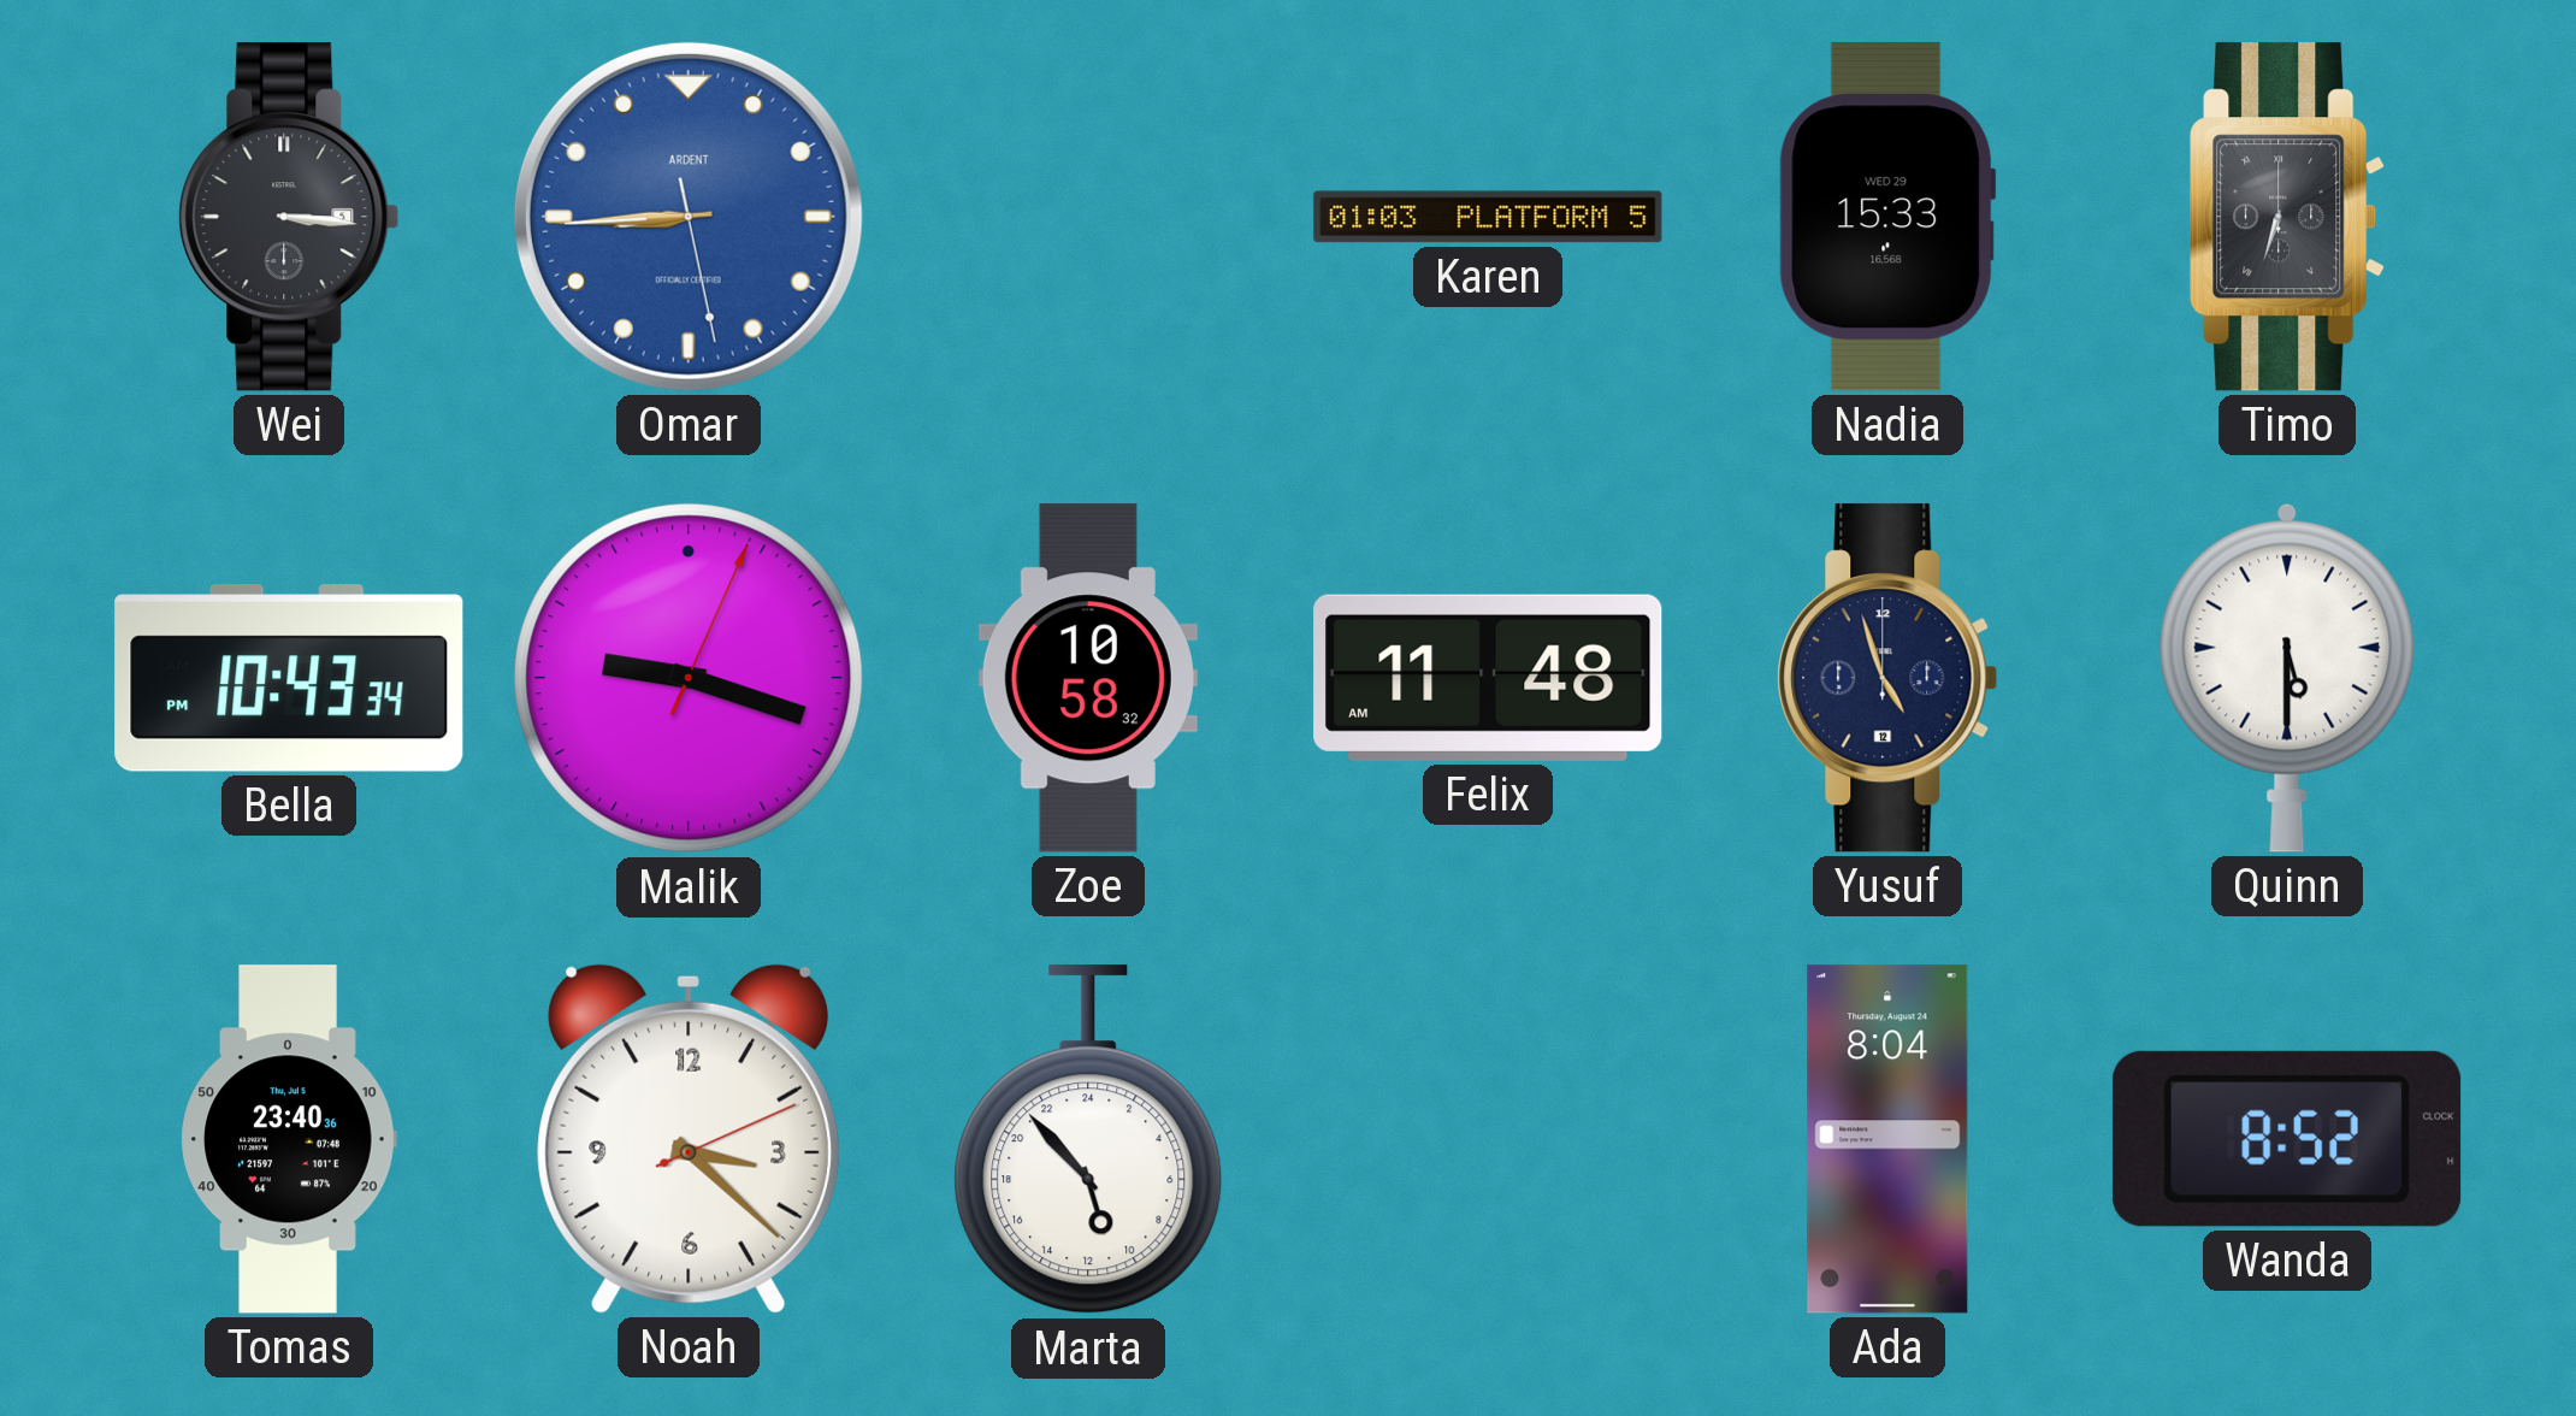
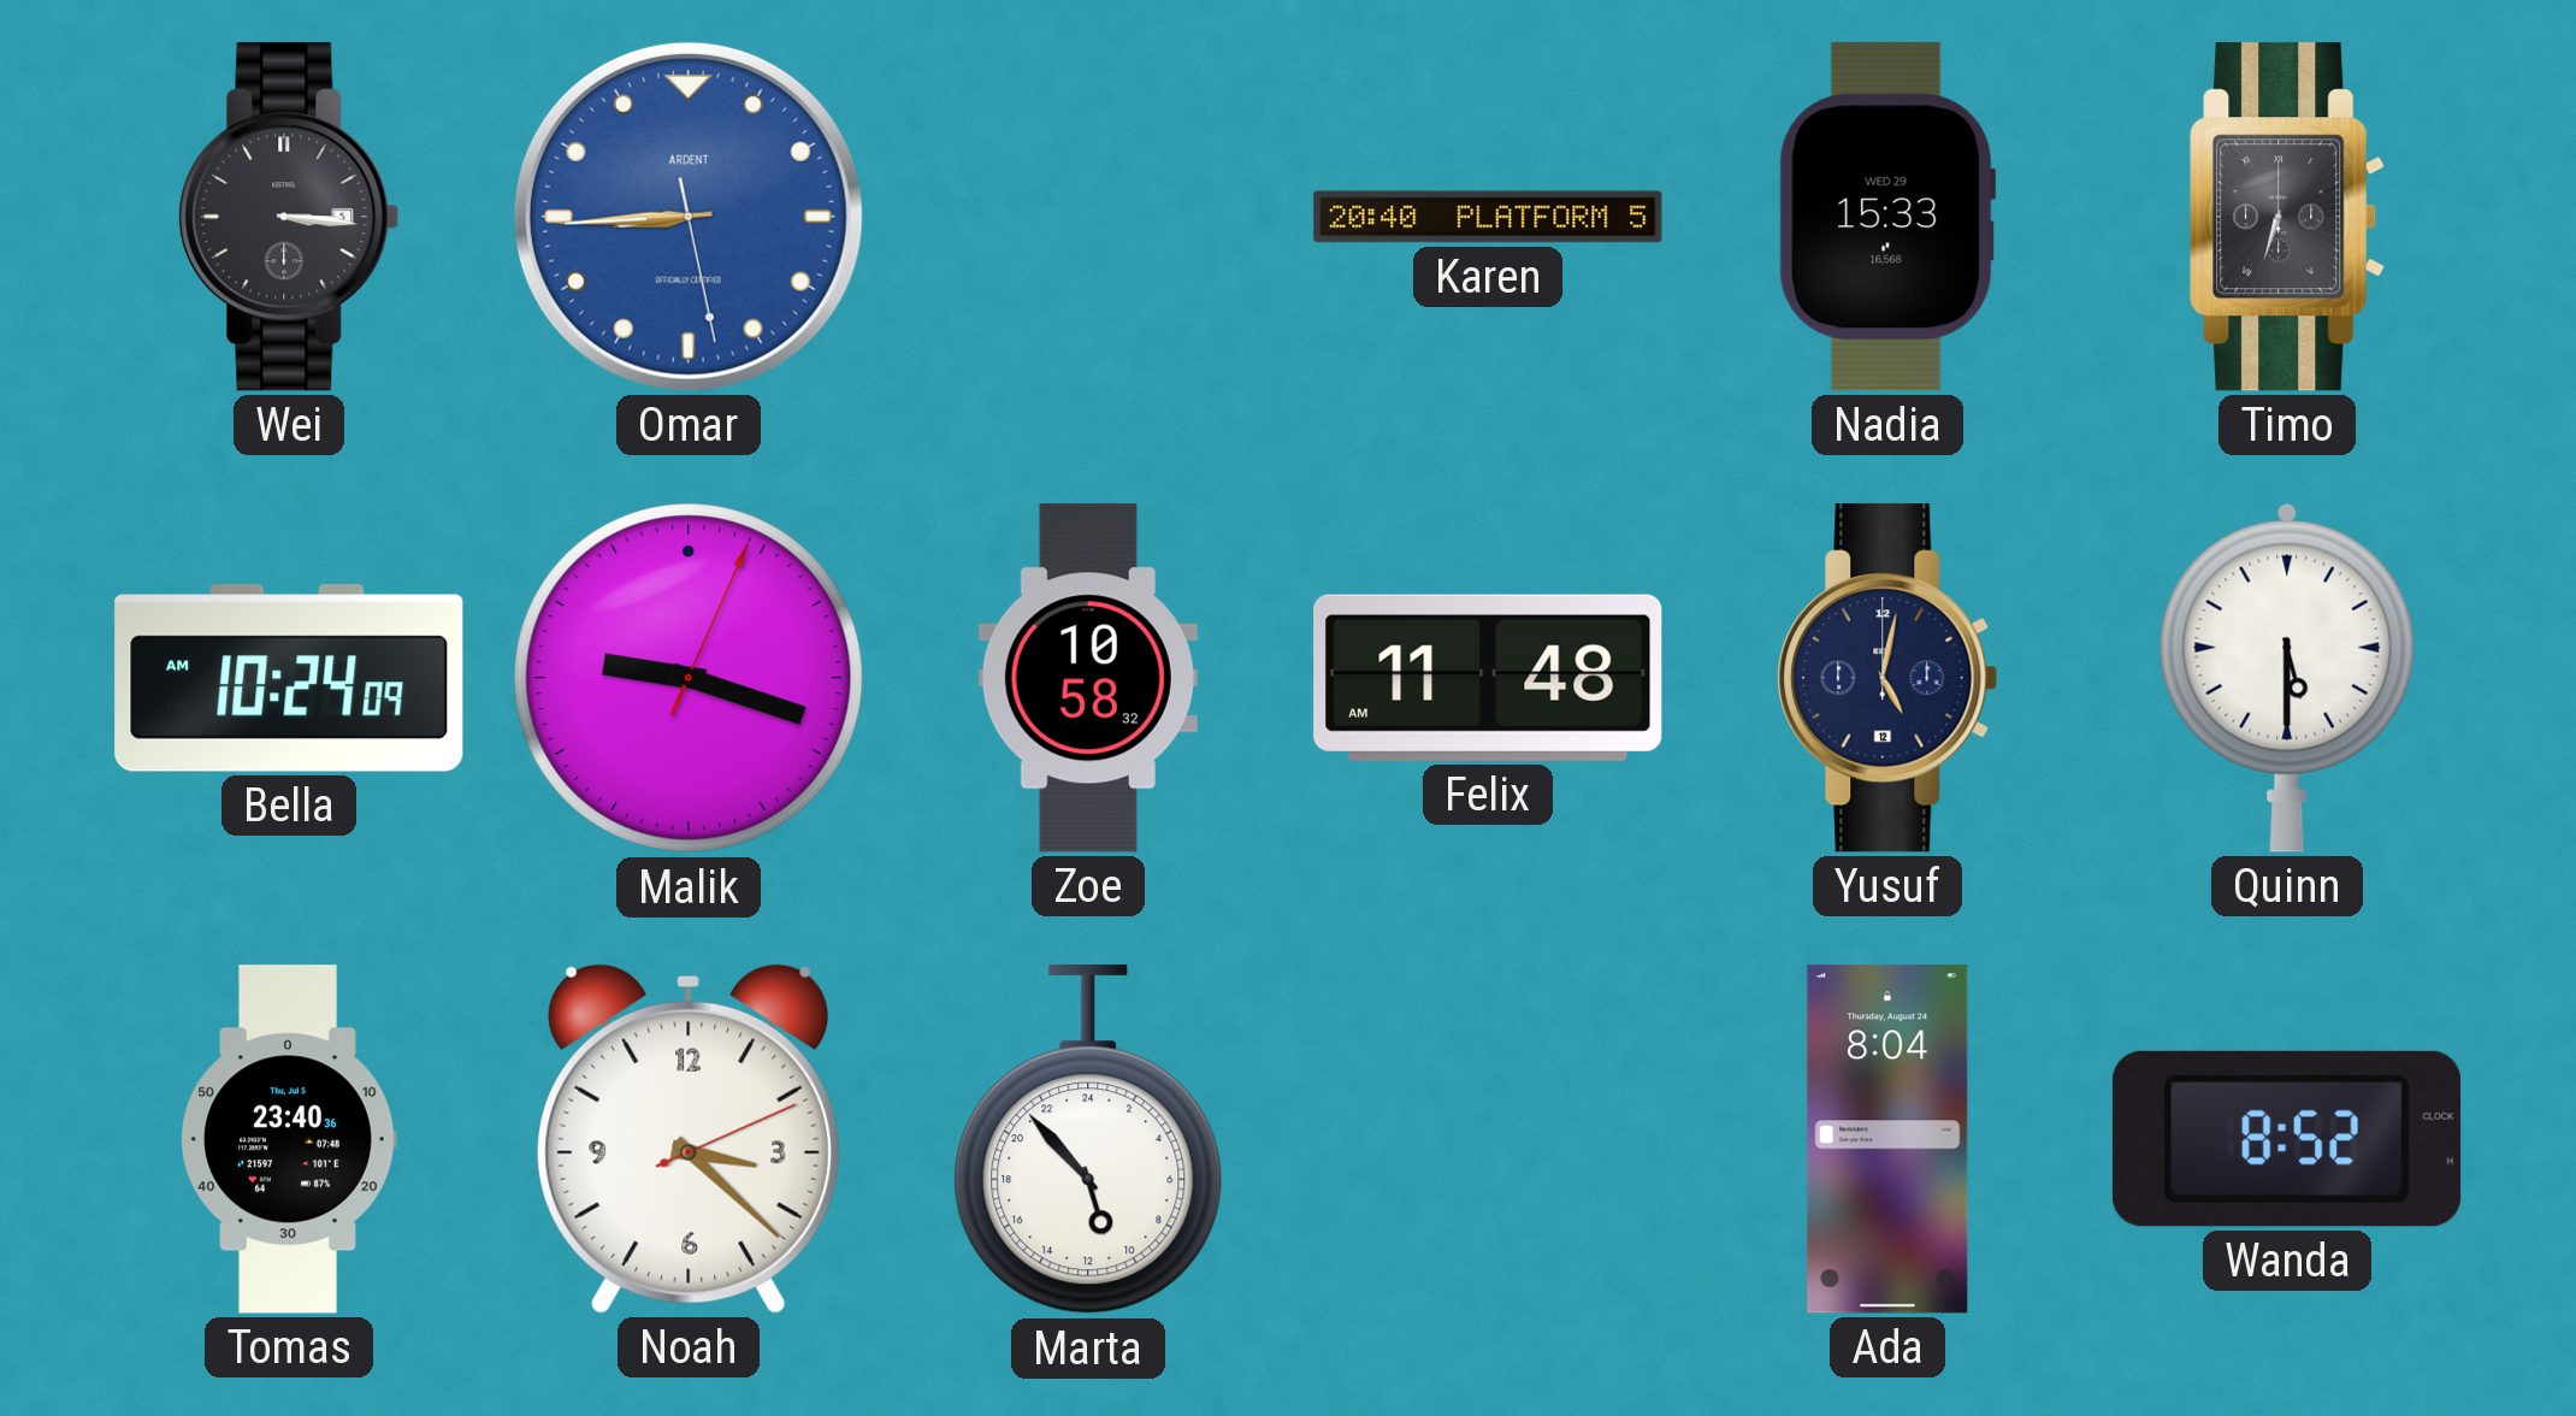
Karen: 01:03 -> 20:40
Bella: 10:43 -> 10:24
Yusuf: 4:57 -> 5:02
